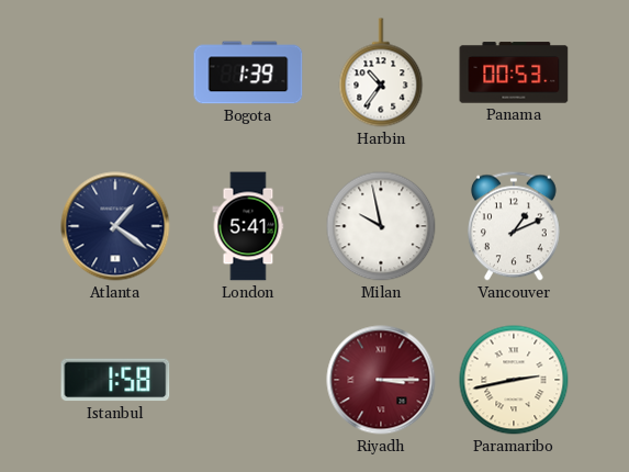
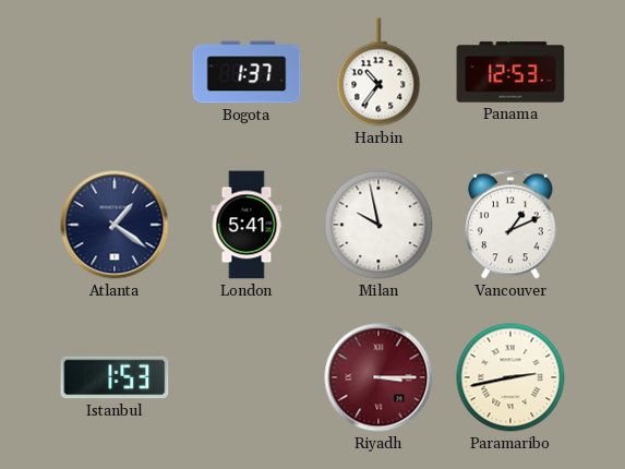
Bogota: 1:39 -> 1:37
Panama: 00:53 -> 12:53
Istanbul: 1:58 -> 1:53
